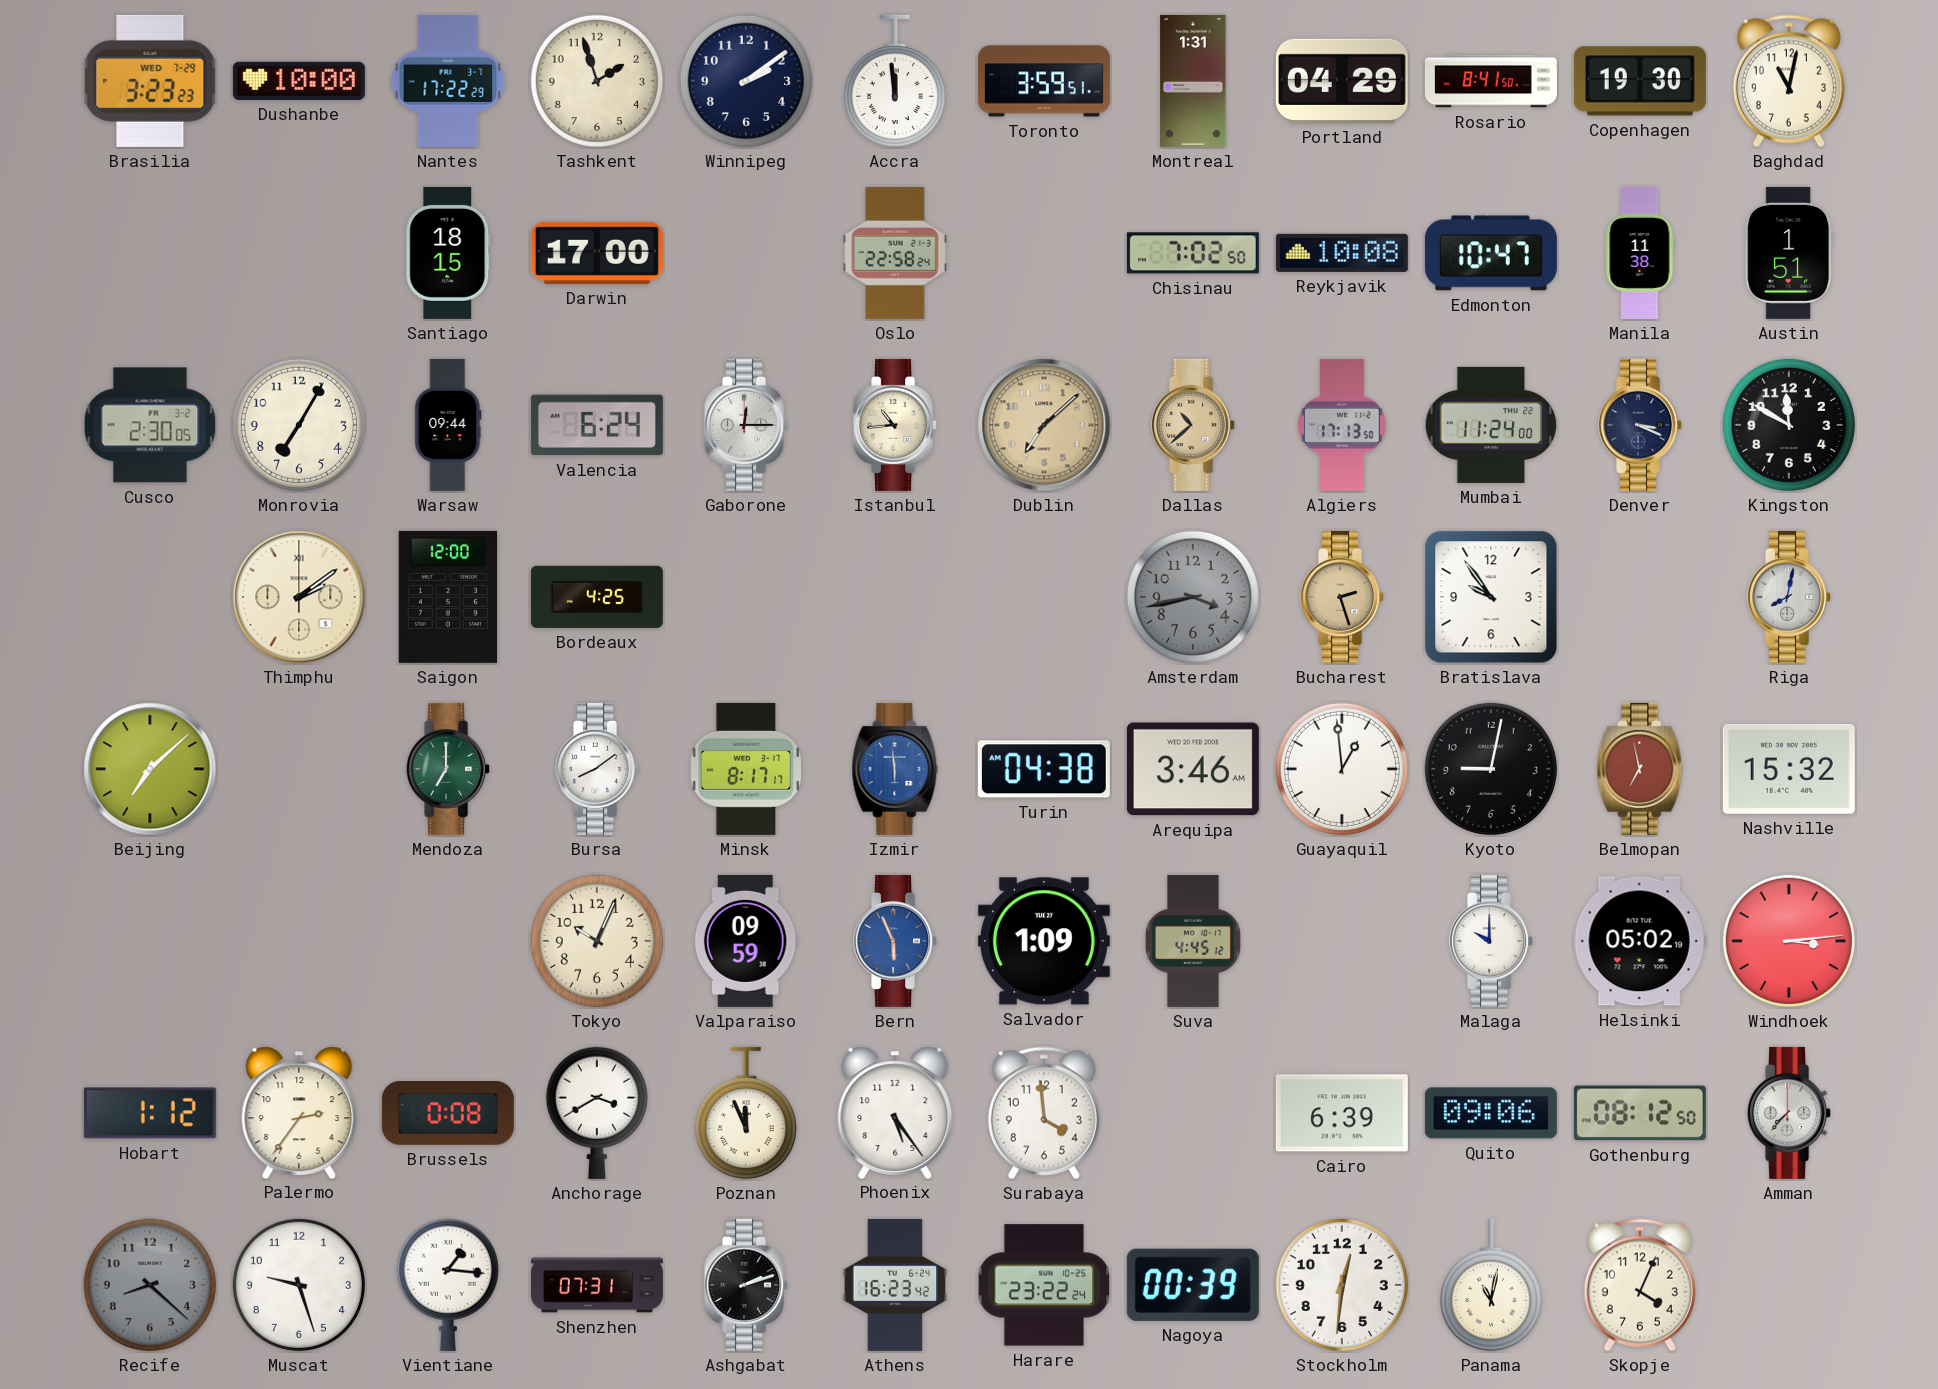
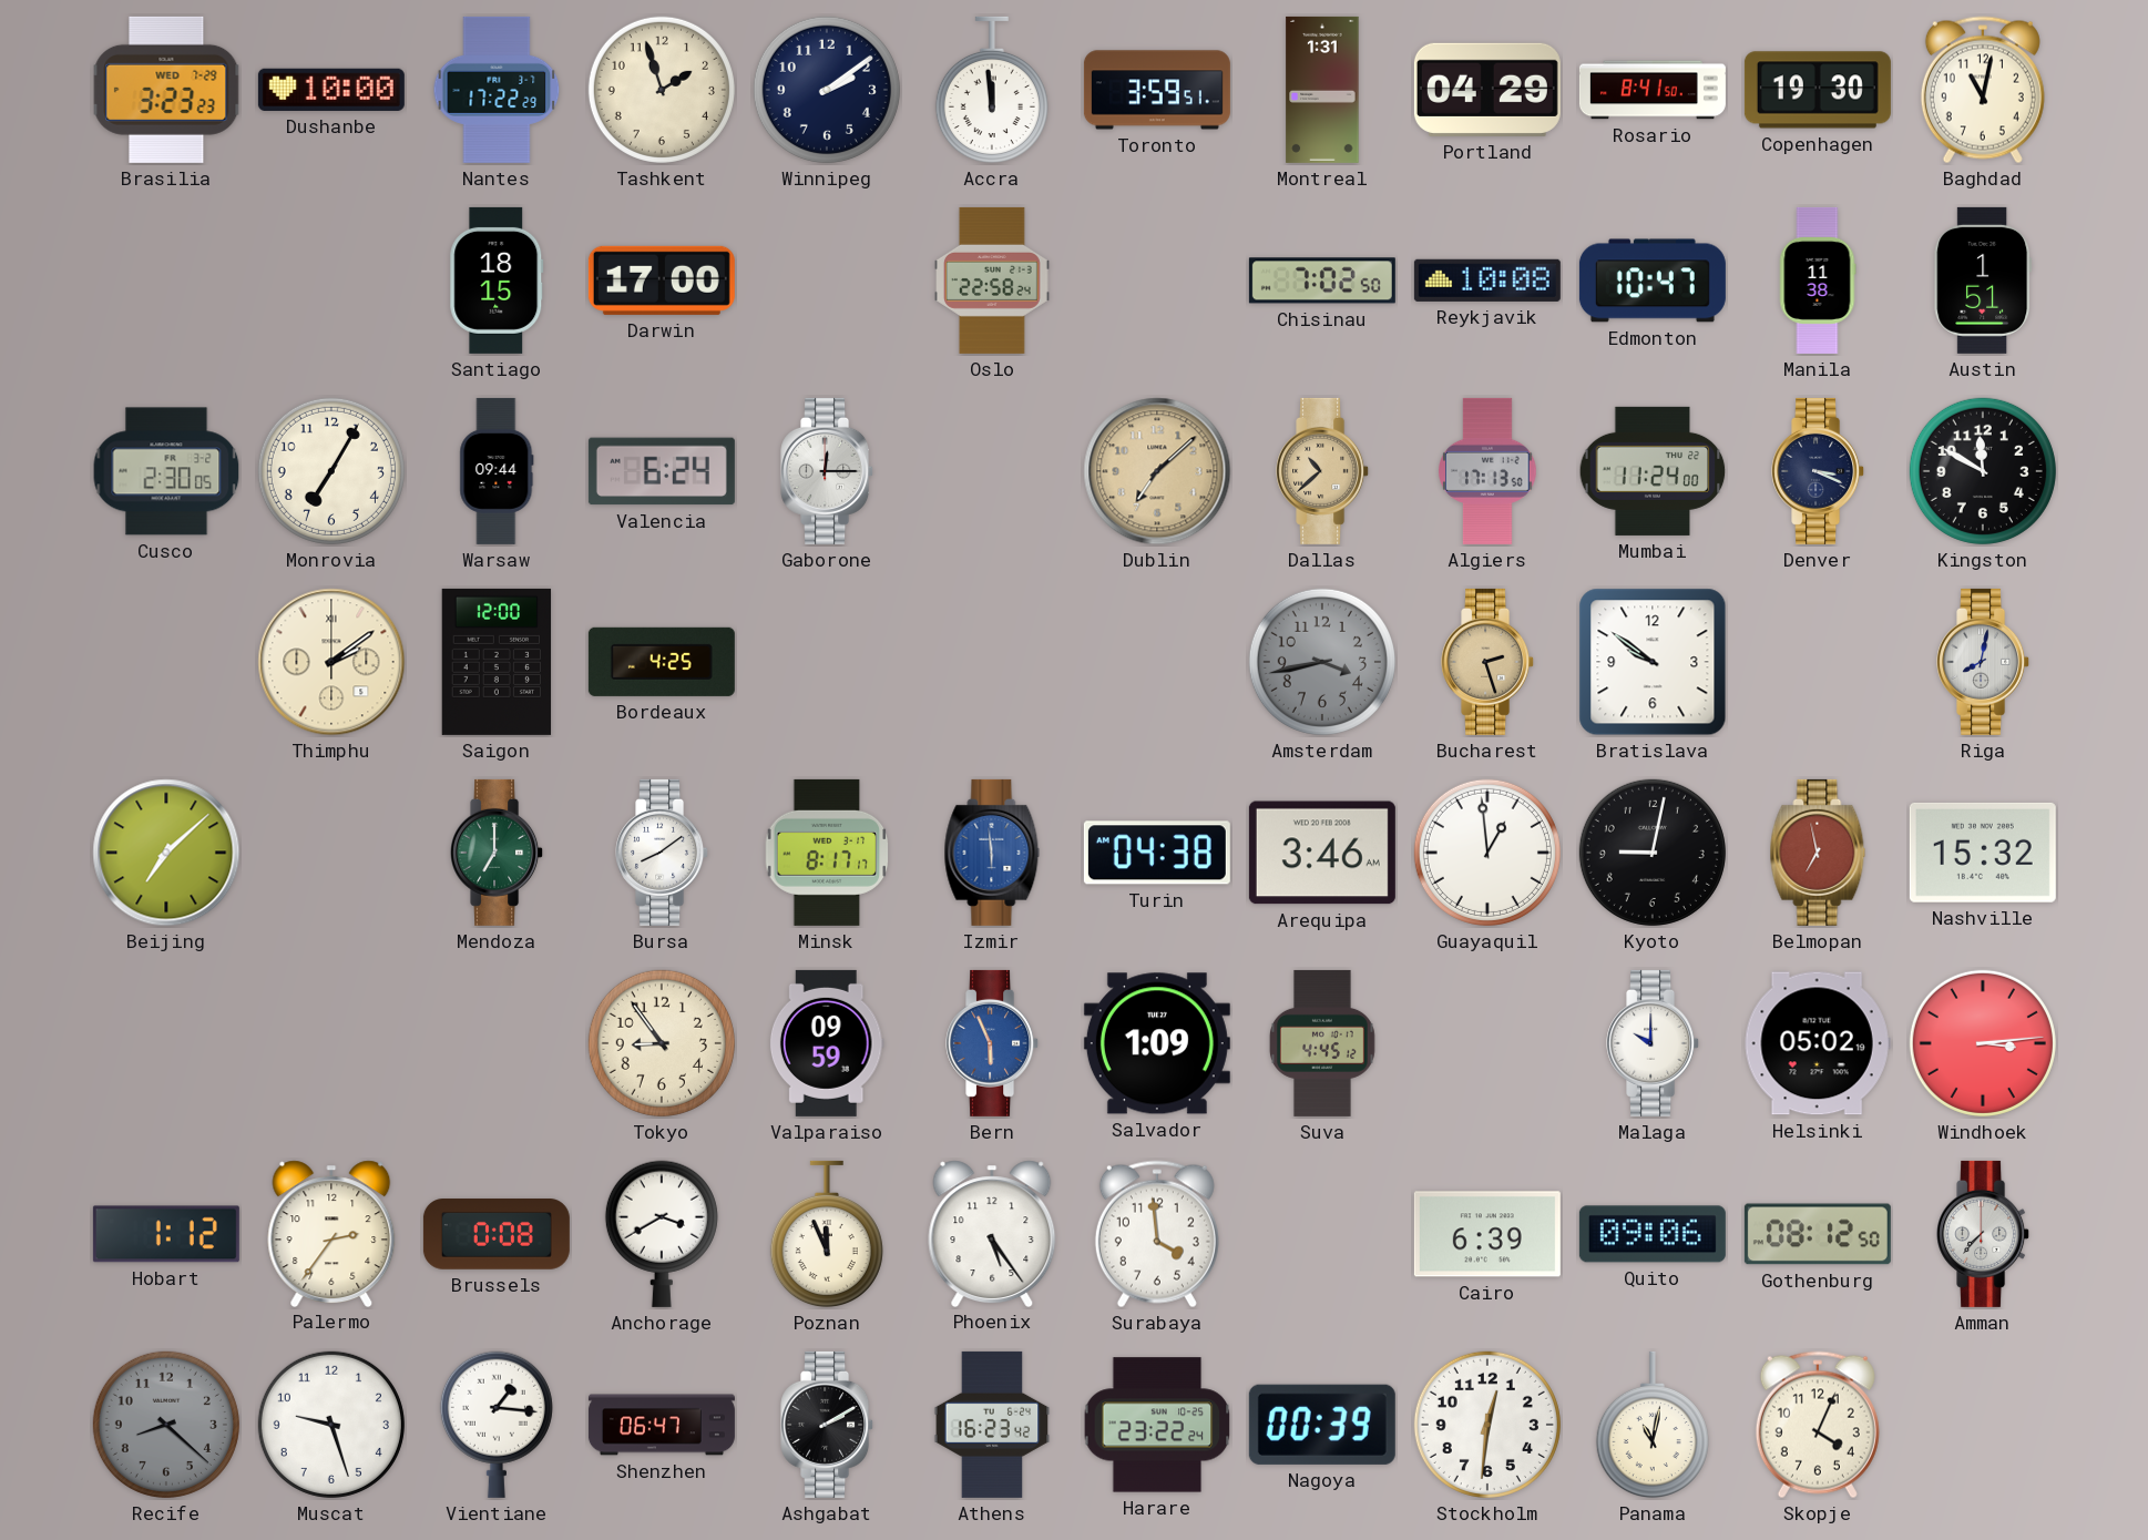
Istanbul: 10:44 -> none
Bratislava: 9:54 -> 9:51
Tokyo: 10:04 -> 8:54
Shenzhen: 07:31 -> 06:47
Ashgabat: 2:12 -> 2:10
